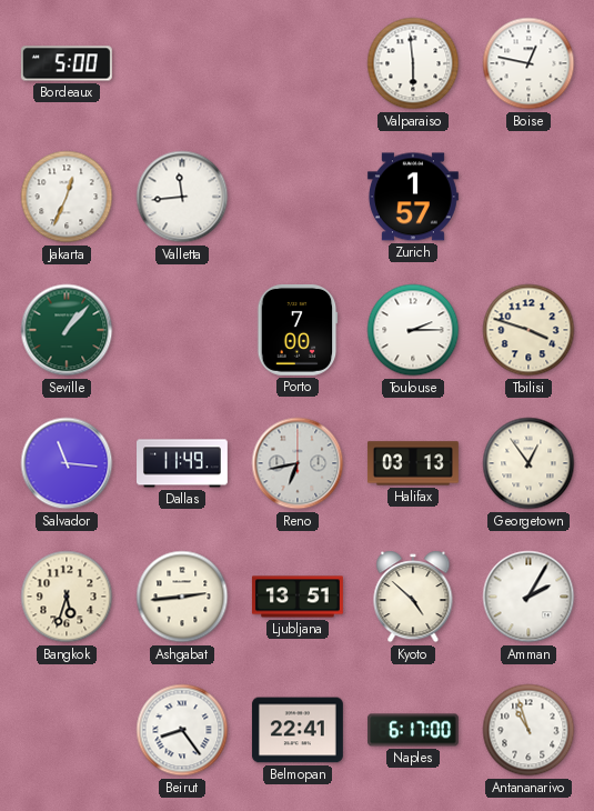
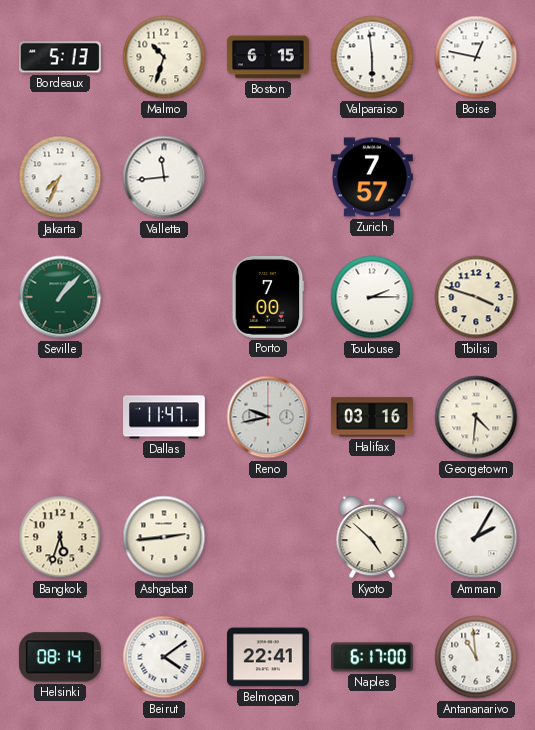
Bordeaux: 5:00 -> 5:13
Malmo: none -> 10:33
Boston: none -> 6:15
Jakarta: 12:34 -> 7:34
Zurich: 1:57 -> 7:57
Salvador: 11:16 -> none
Dallas: 11:49 -> 11:47
Reno: 6:43 -> 9:43
Halifax: 03:13 -> 03:16
Georgetown: 12:54 -> 4:31
Ljubljana: 13:51 -> none
Helsinki: none -> 08:14
Beirut: 8:24 -> 4:09
Antananarivo: 10:57 -> 10:59
